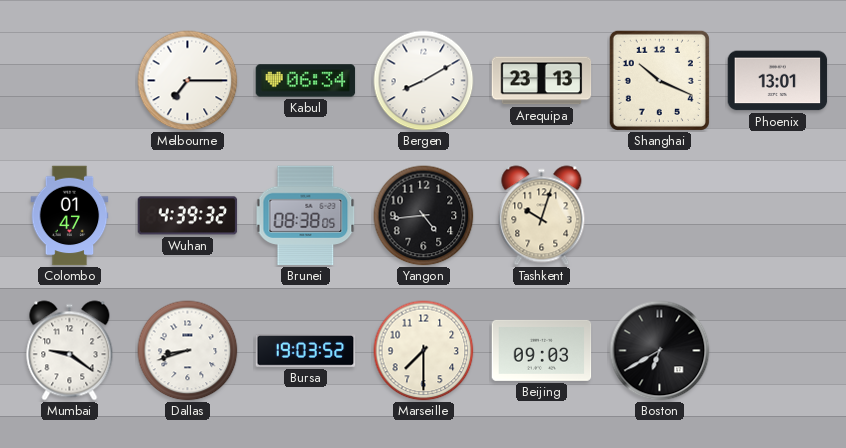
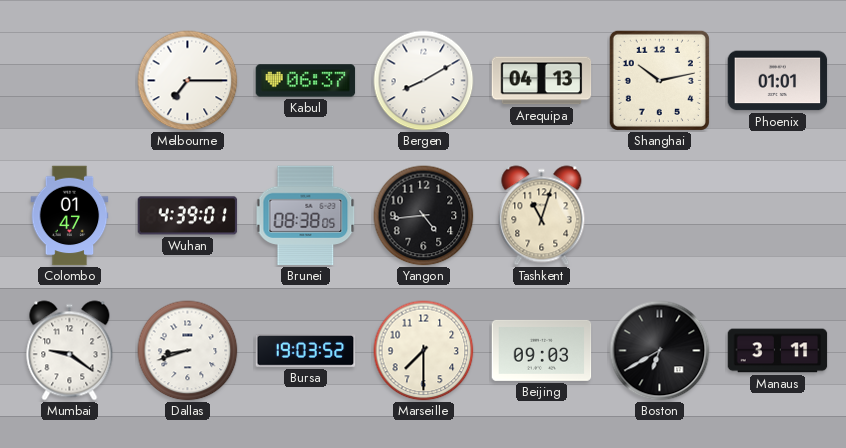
Kabul: 06:34 -> 06:37
Arequipa: 23:13 -> 04:13
Shanghai: 10:19 -> 10:13
Phoenix: 13:01 -> 01:01
Wuhan: 4:39:32 -> 4:39:01
Tashkent: 10:03 -> 11:03
Manaus: none -> 3:11
